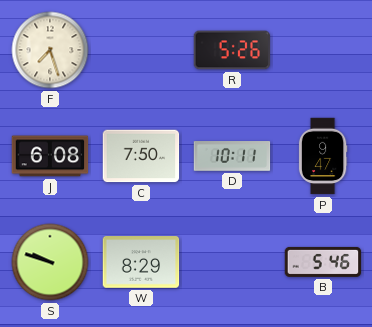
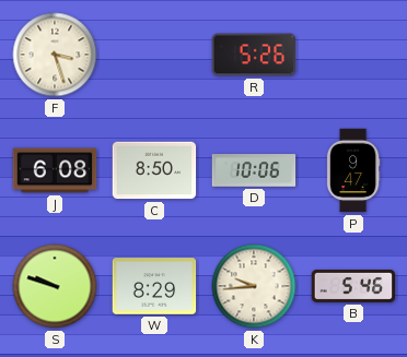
F: 7:27 -> 3:27
C: 7:50 -> 8:50
D: 10:11 -> 10:06
K: none -> 9:44
